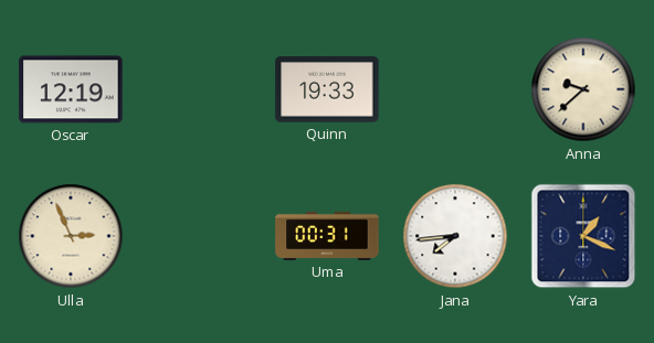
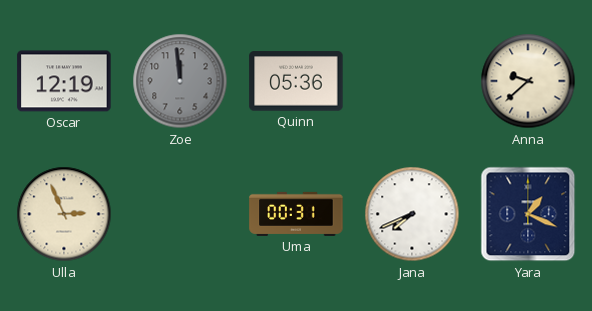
Zoe: none -> 11:59
Quinn: 19:33 -> 05:36
Jana: 7:44 -> 7:41
